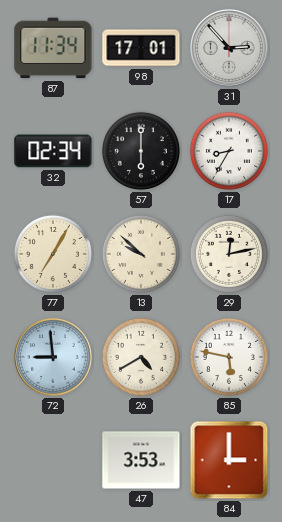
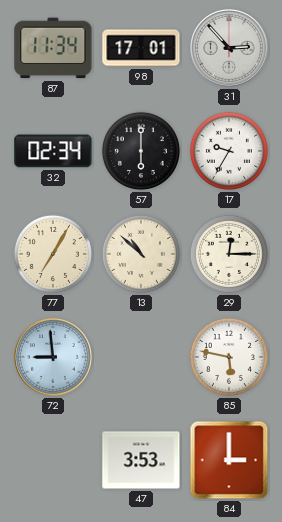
17: 8:35 -> 9:35
13: 9:52 -> 10:52
29: 12:13 -> 12:15
26: 4:40 -> none
